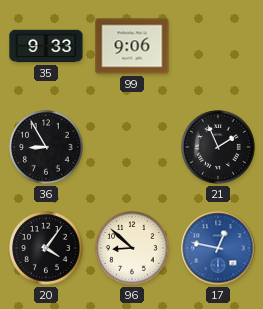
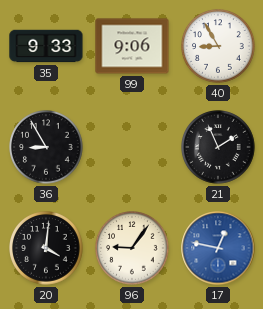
40: none -> 8:55
20: 4:06 -> 4:01
96: 8:52 -> 9:06
